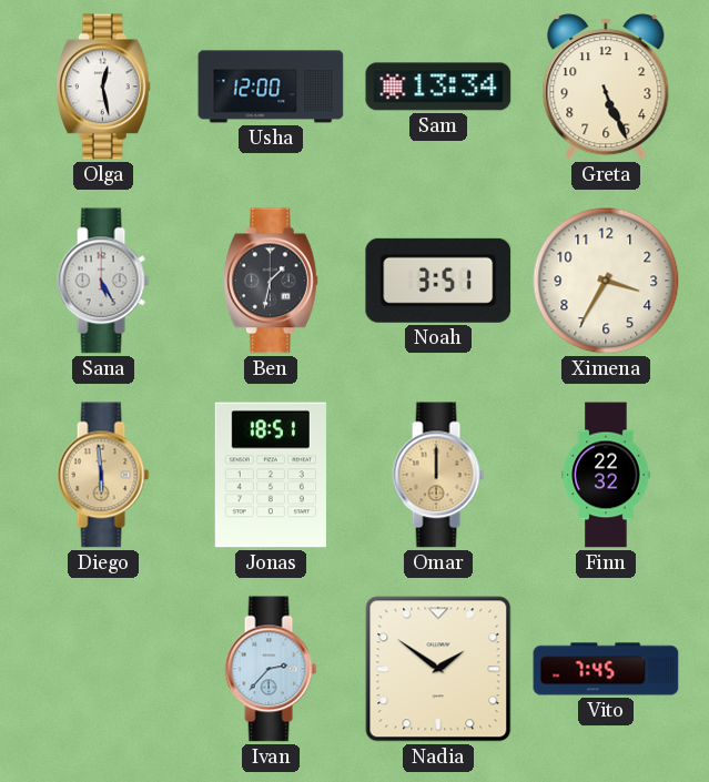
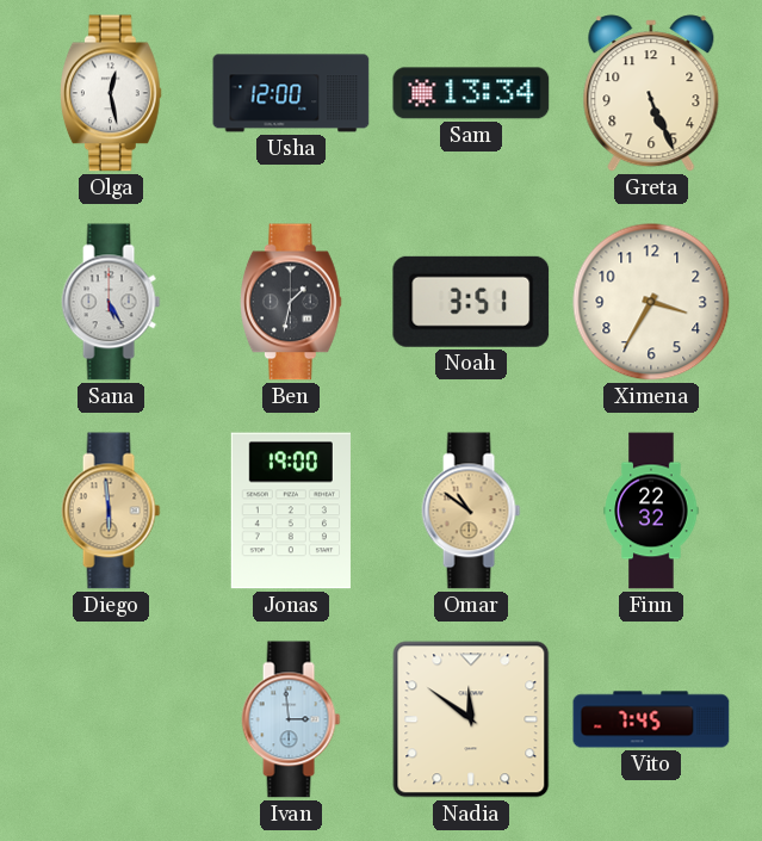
Jonas: 18:51 -> 19:00
Omar: 12:00 -> 10:51
Ivan: 2:37 -> 2:59
Nadia: 1:51 -> 11:51
